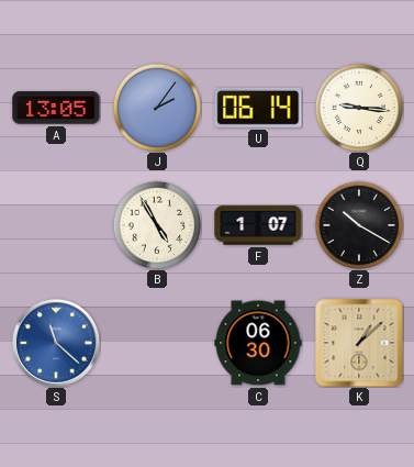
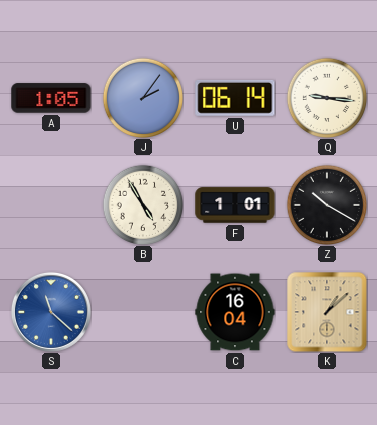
A: 13:05 -> 1:05
F: 1:07 -> 1:01
C: 06:30 -> 16:04
